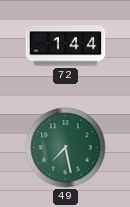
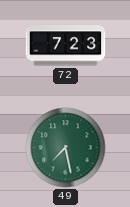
72: 1:44 -> 7:23
